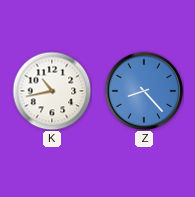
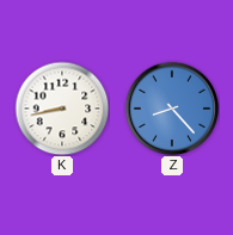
K: 10:43 -> 8:43
